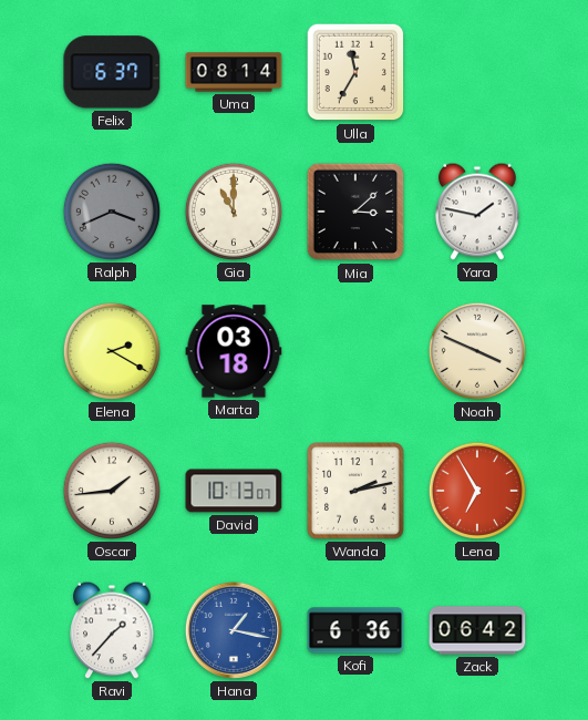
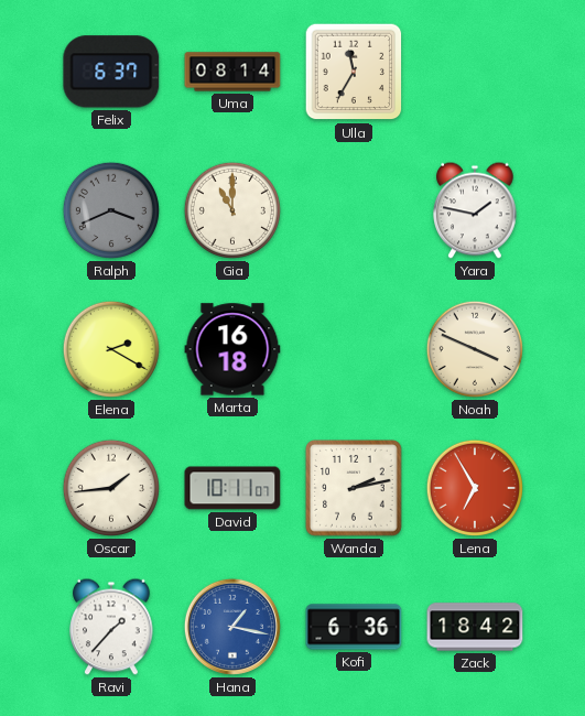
Mia: 3:08 -> none
Marta: 03:18 -> 16:18
David: 10:13 -> 10:11
Zack: 06:42 -> 18:42
